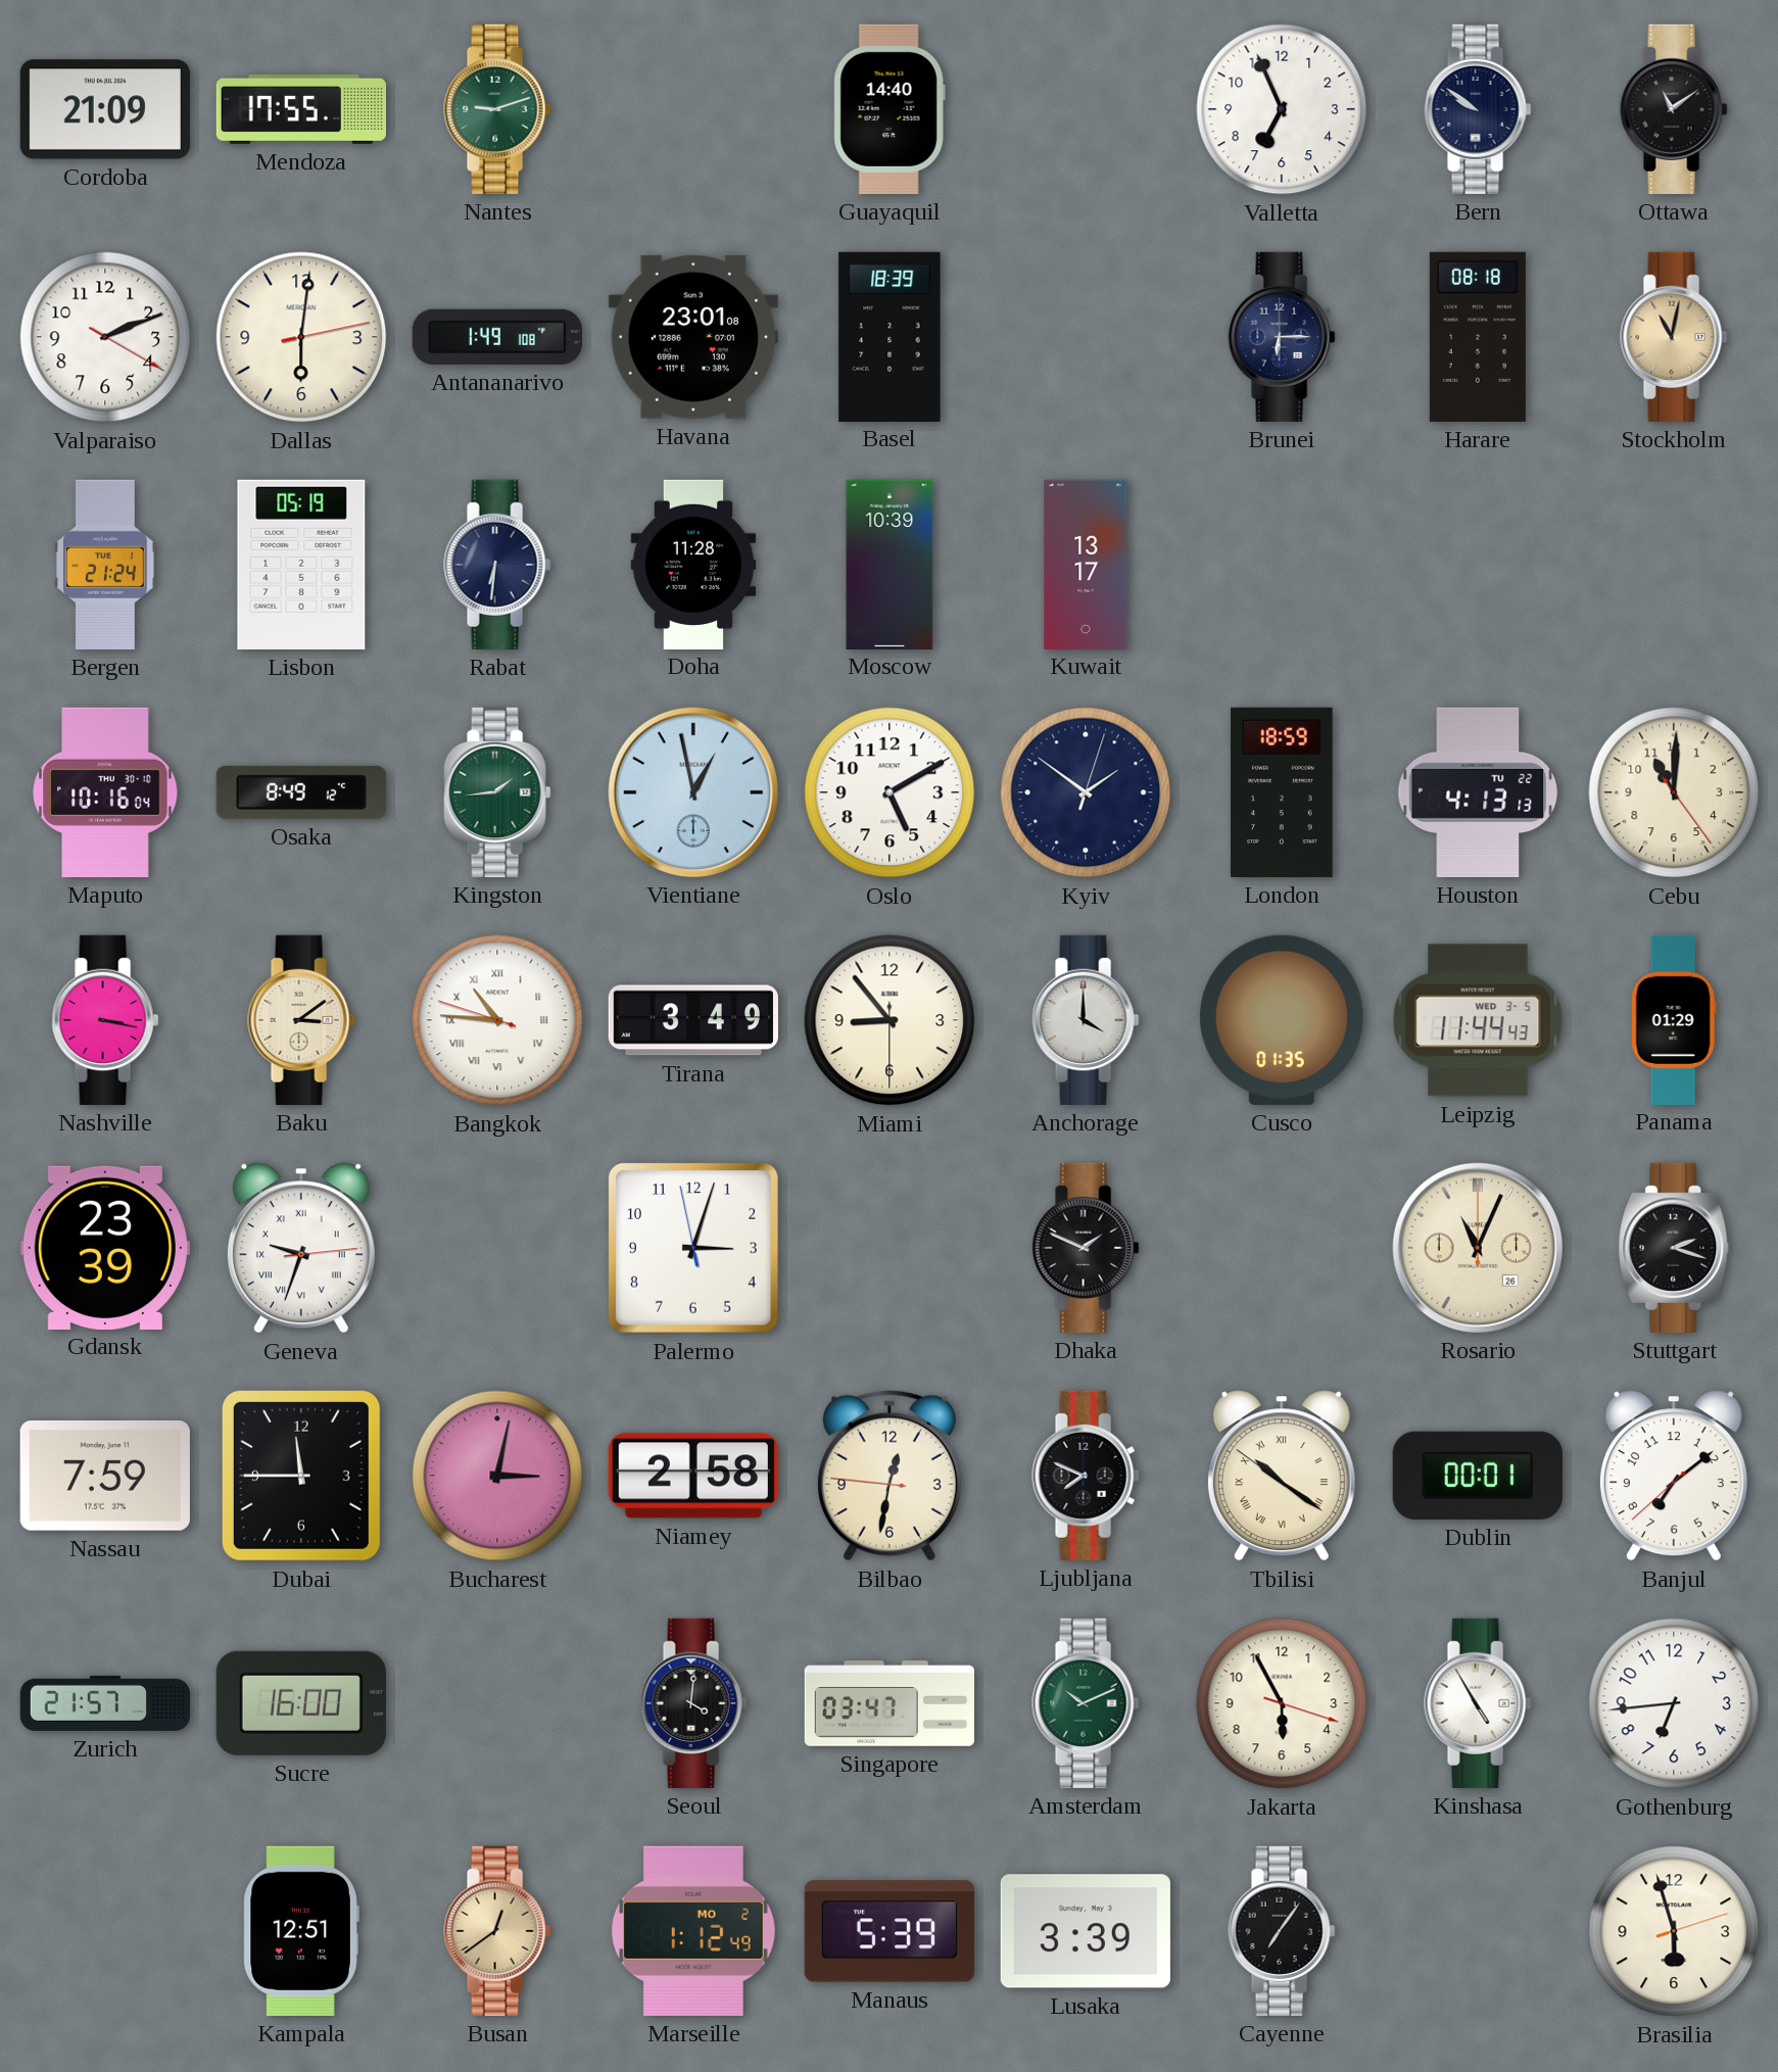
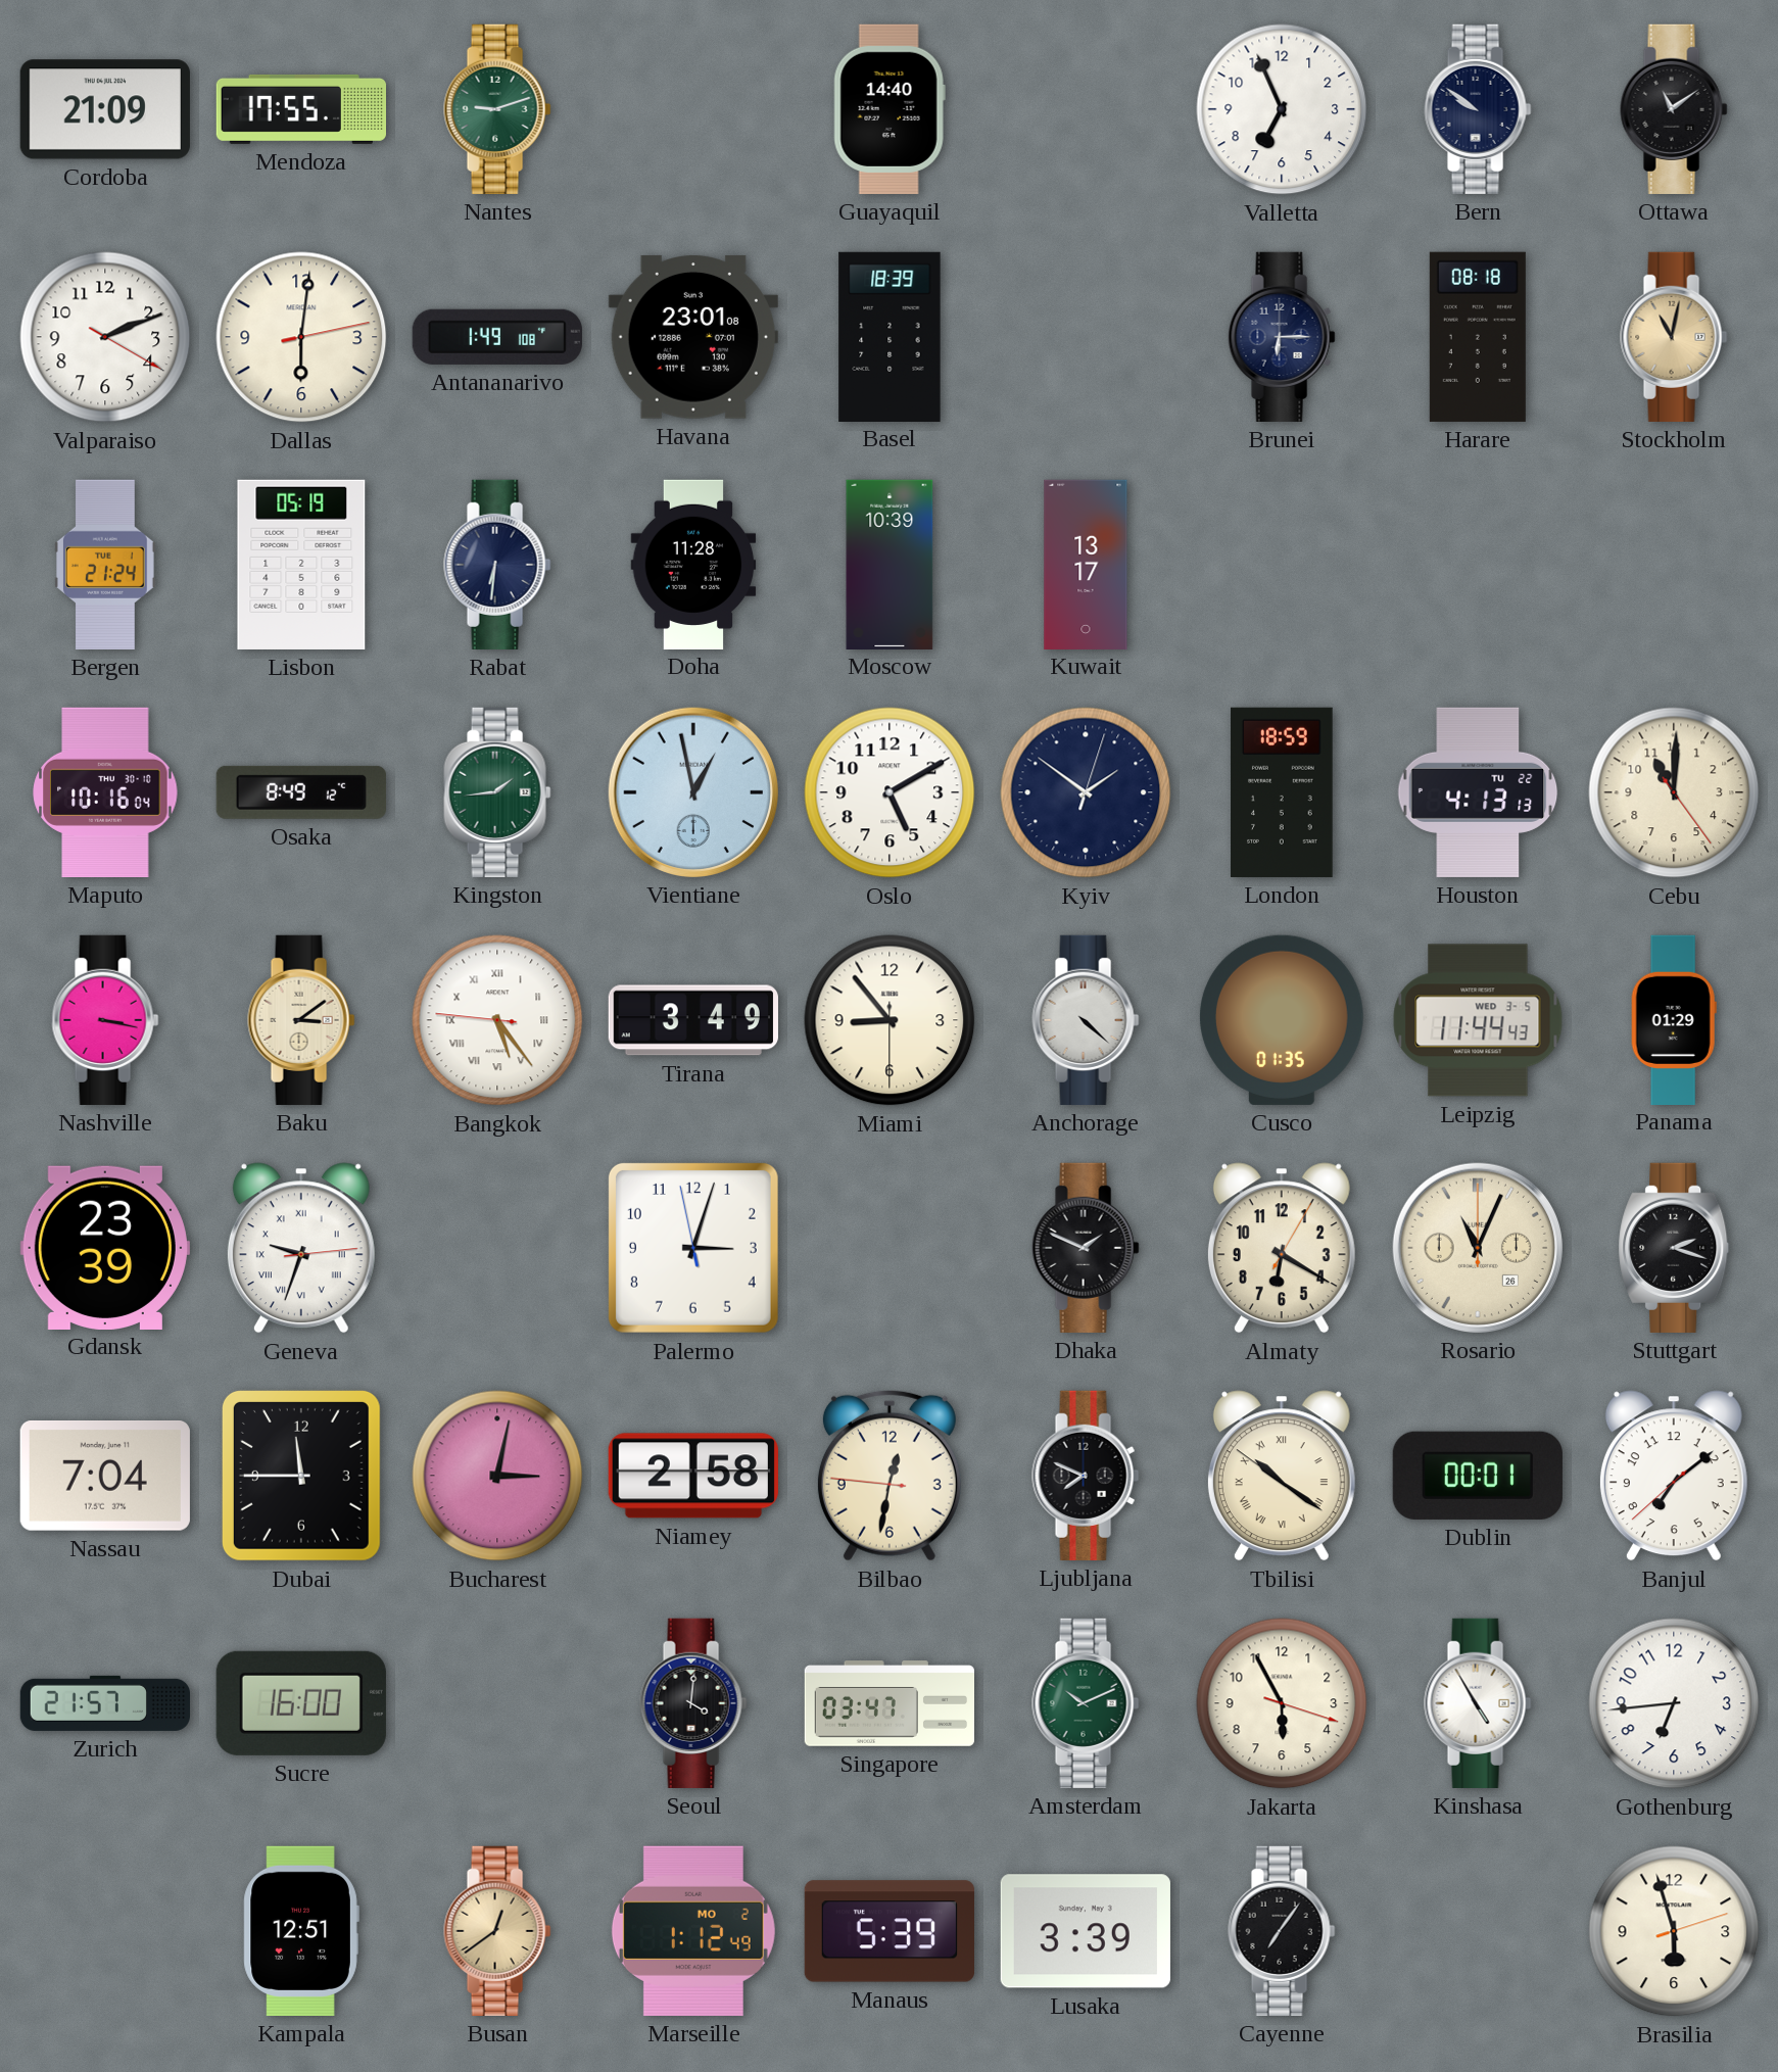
Bangkok: 10:45 -> 5:23
Anchorage: 4:00 -> 4:22
Almaty: none -> 6:20
Nassau: 7:59 -> 7:04
